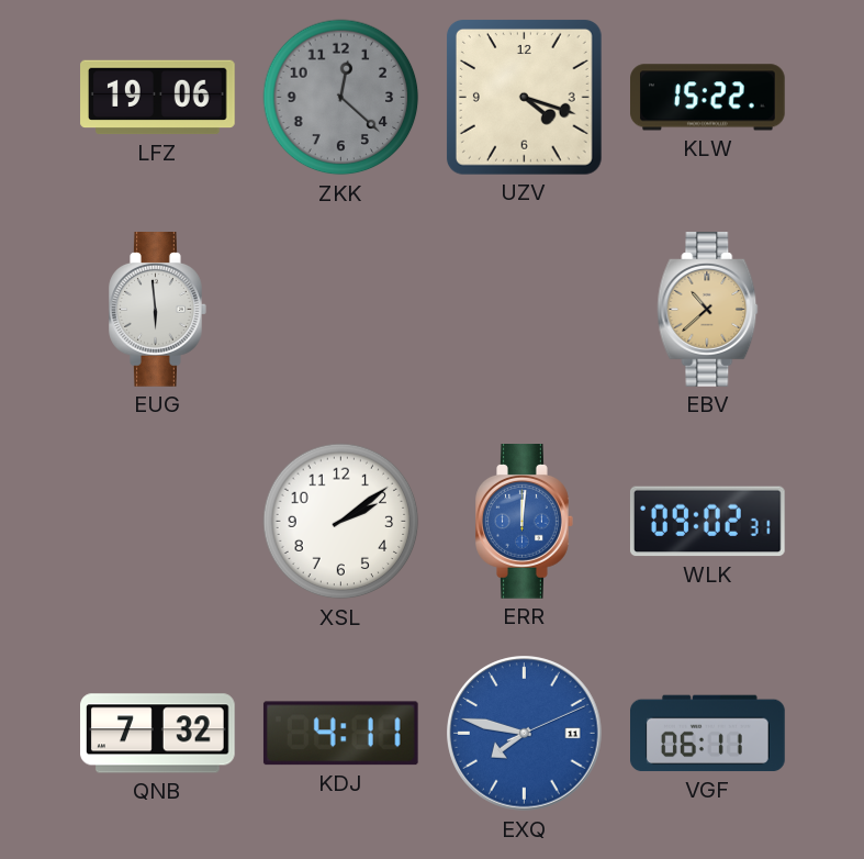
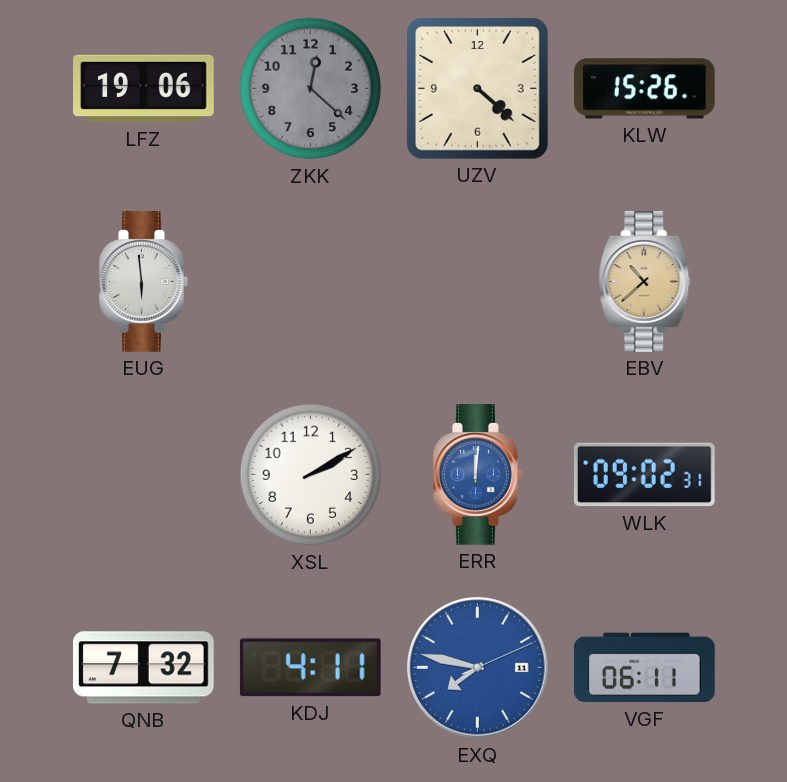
UZV: 4:18 -> 4:22
KLW: 15:22 -> 15:26
XSL: 2:09 -> 2:10
